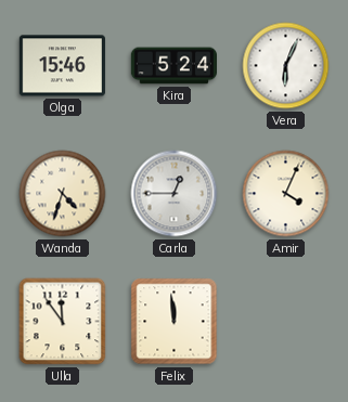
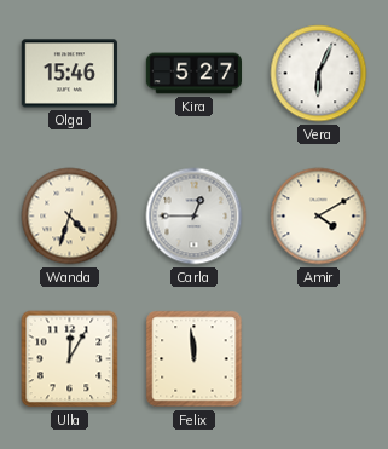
Kira: 5:24 -> 5:27
Amir: 4:04 -> 4:10
Ulla: 11:54 -> 12:05
